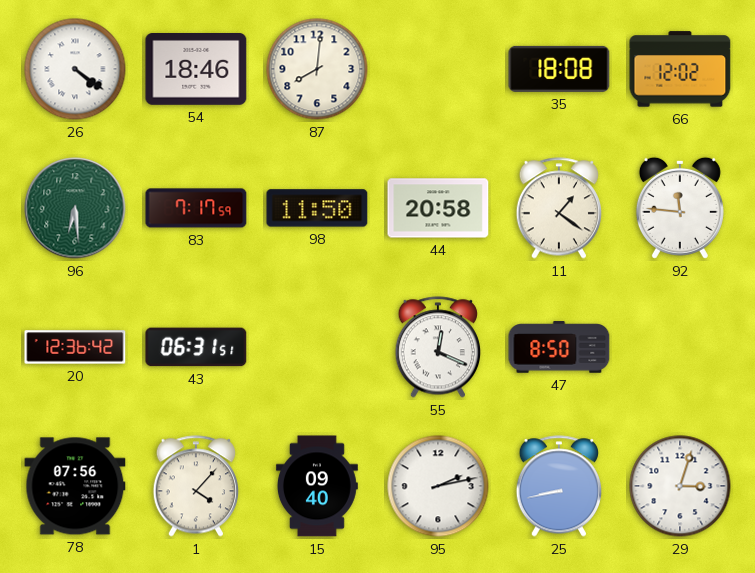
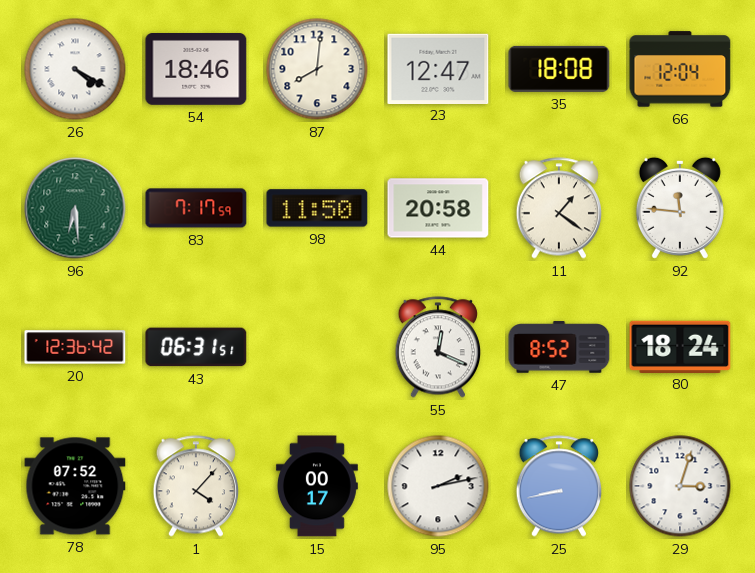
26: 4:21 -> 4:20
23: none -> 12:47
66: 12:02 -> 12:04
47: 8:50 -> 8:52
80: none -> 18:24
78: 07:56 -> 07:52
15: 09:40 -> 00:17
